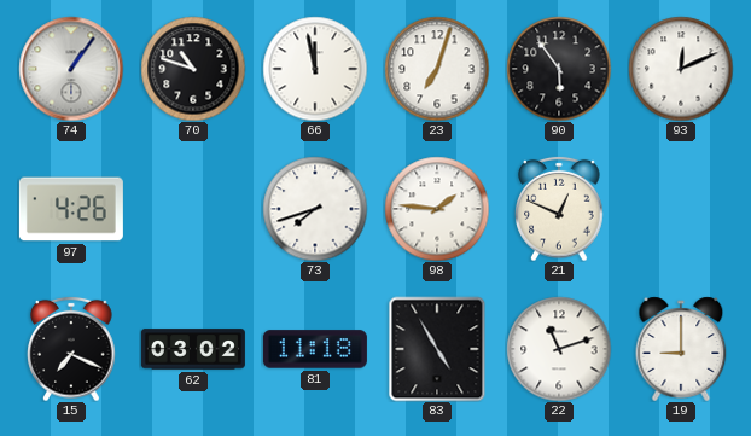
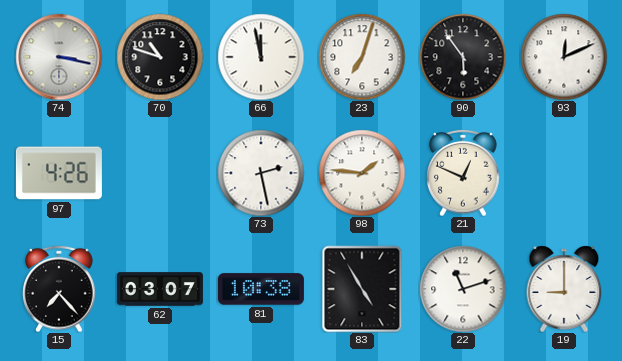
74: 1:06 -> 3:17
73: 7:42 -> 2:28
15: 7:19 -> 7:23
62: 03:02 -> 03:07
81: 11:18 -> 10:38
